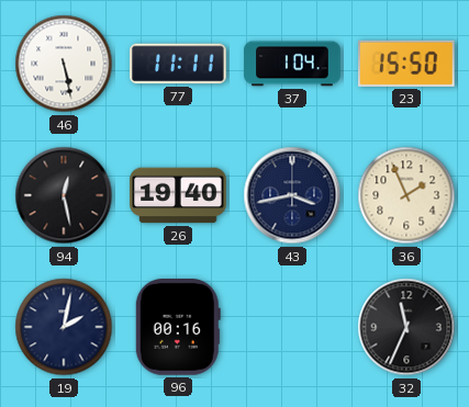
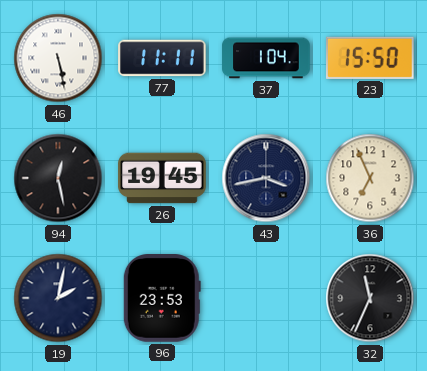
26: 19:40 -> 19:45
36: 1:56 -> 6:56
96: 00:16 -> 23:53
